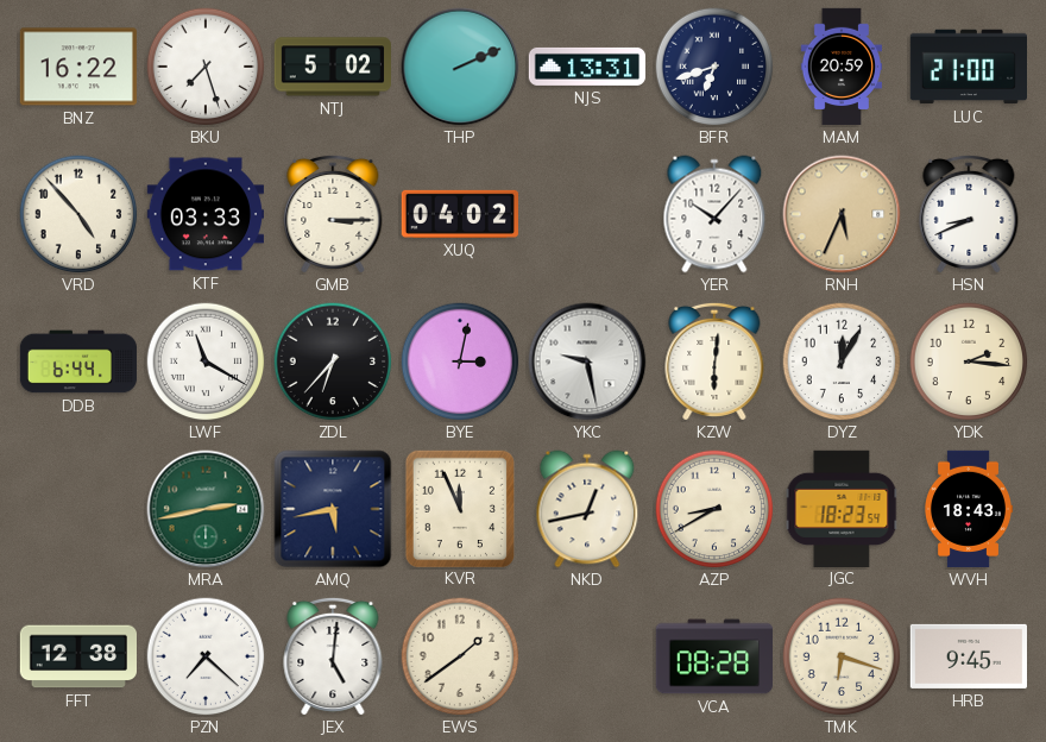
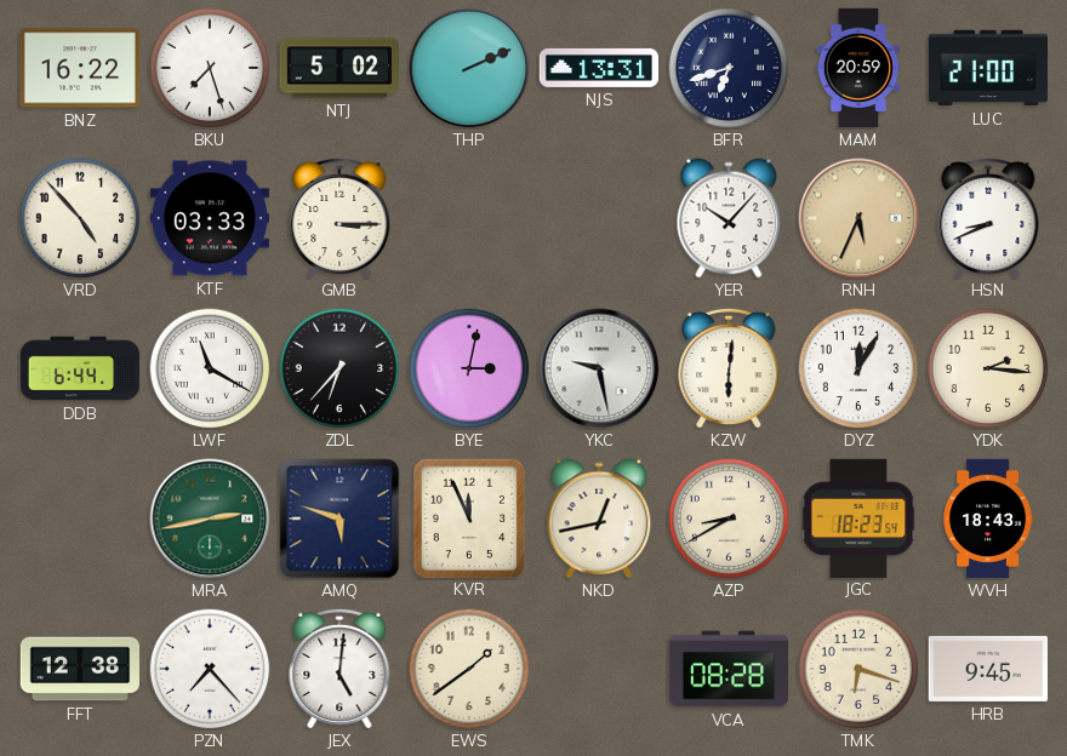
XUQ: 04:02 -> none
AMQ: 5:43 -> 5:48
PZN: 7:22 -> 7:23
